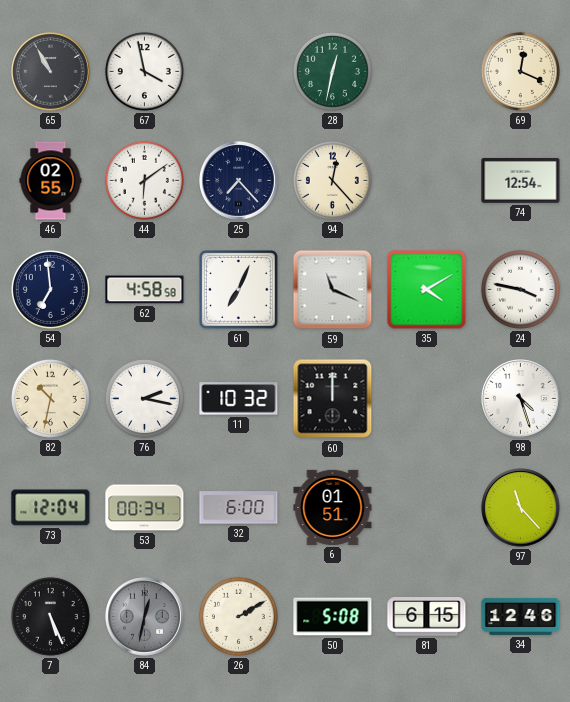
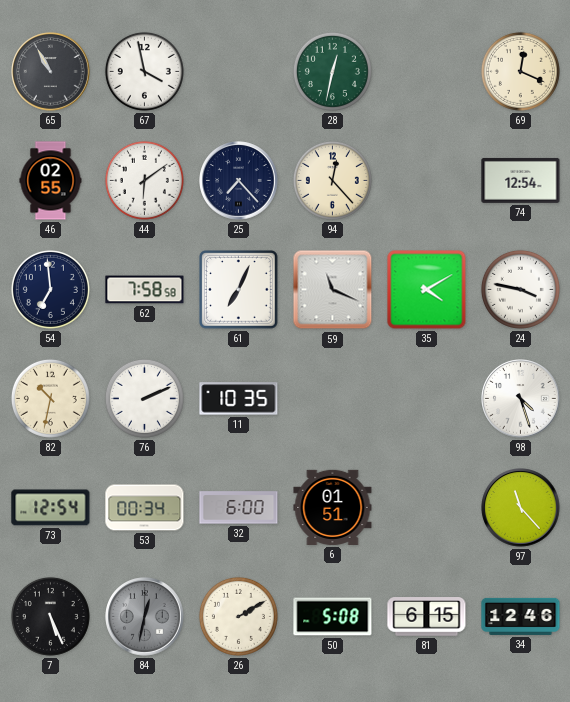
62: 4:58 -> 7:58
76: 2:17 -> 2:11
11: 10:32 -> 10:35
60: 12:00 -> none
73: 12:04 -> 12:54
